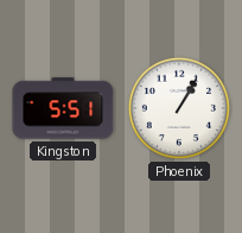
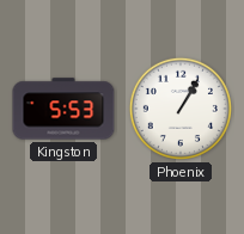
Kingston: 5:51 -> 5:53
